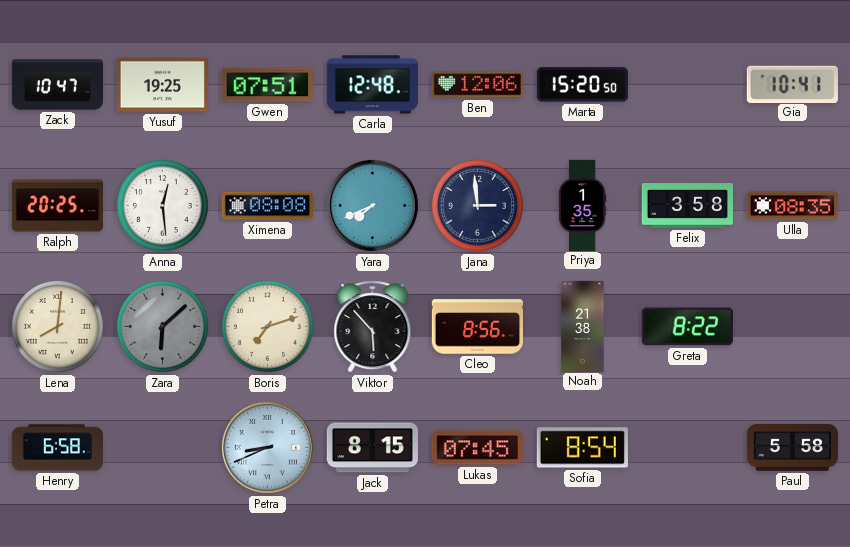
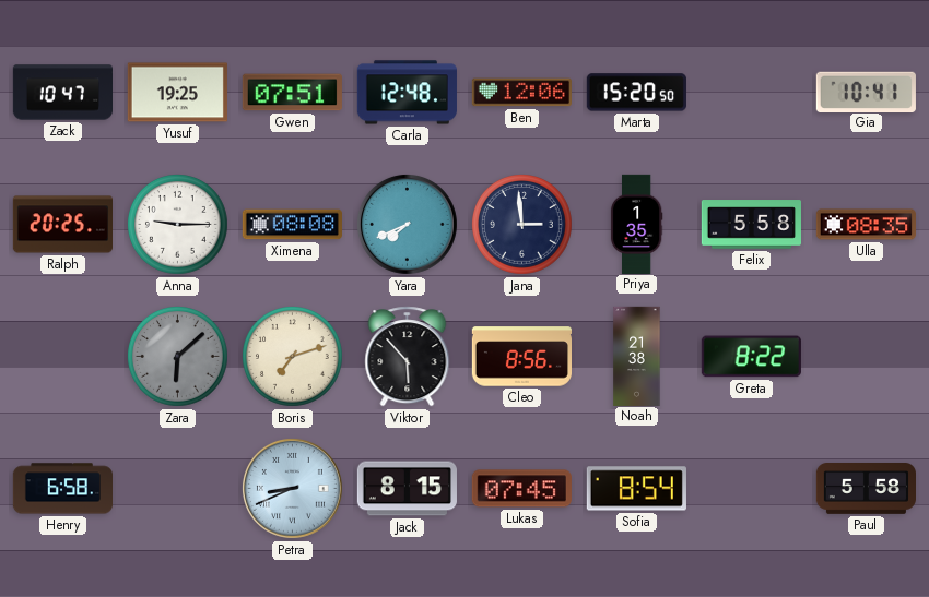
Anna: 12:29 -> 9:15
Felix: 3:58 -> 5:58
Lena: 8:01 -> none
